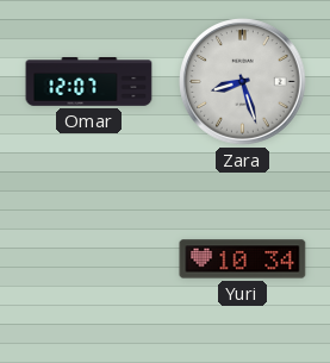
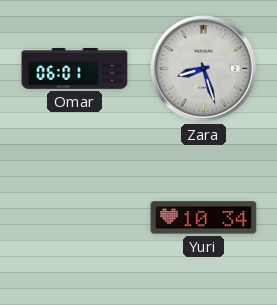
Omar: 12:07 -> 06:01
